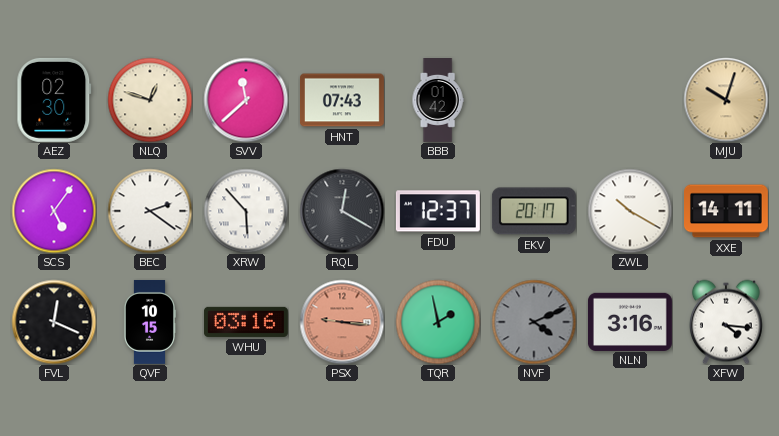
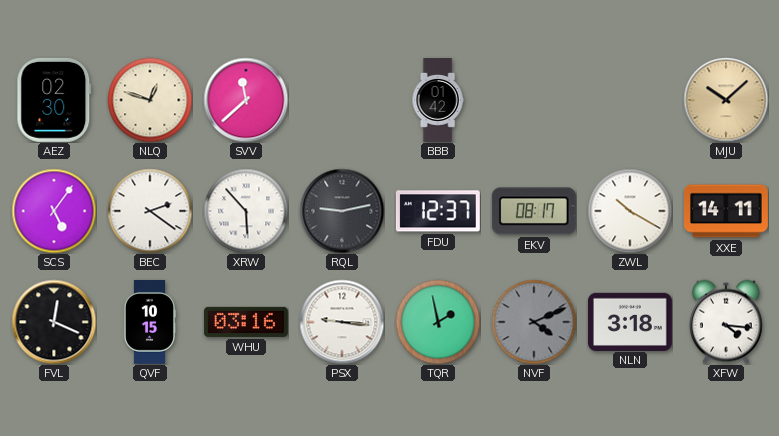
HNT: 07:43 -> none
MJU: 10:03 -> 10:08
RQL: 12:20 -> 9:13
EKV: 20:17 -> 08:17
PSX dial: salmon -> white
NLN: 3:16 -> 3:18
